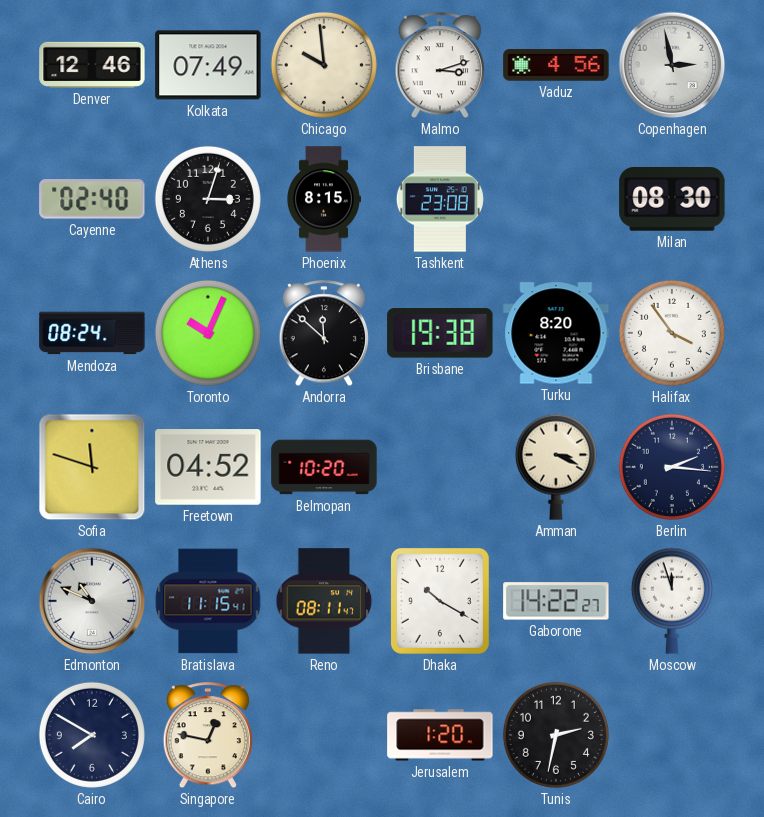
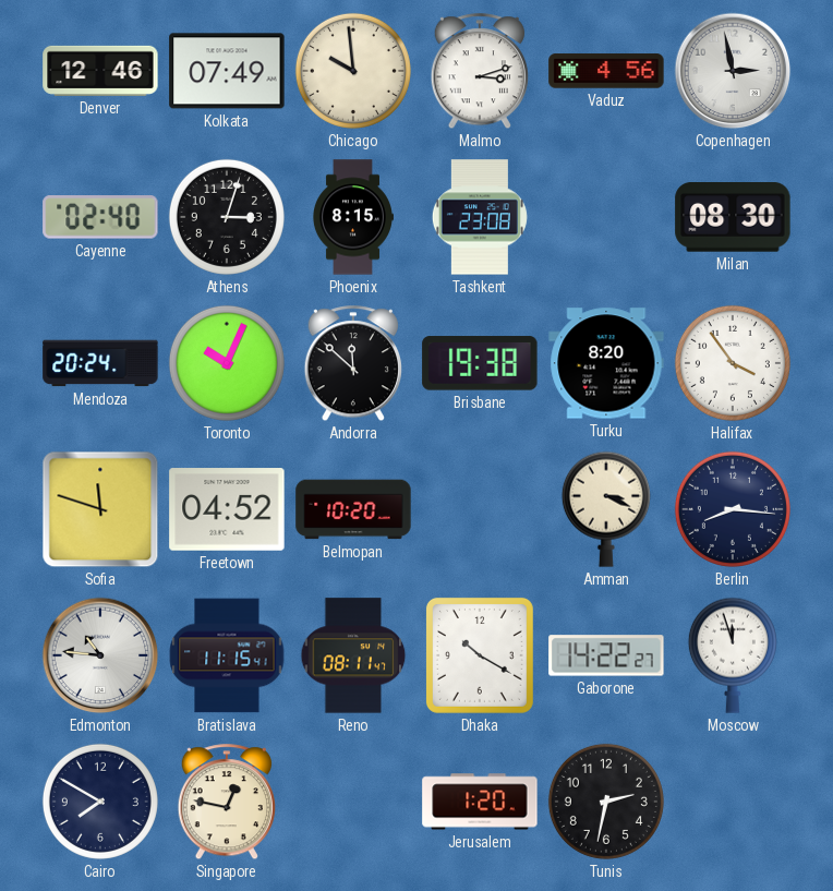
Mendoza: 08:24 -> 20:24
Berlin: 2:16 -> 8:16
Edmonton: 10:49 -> 10:46
